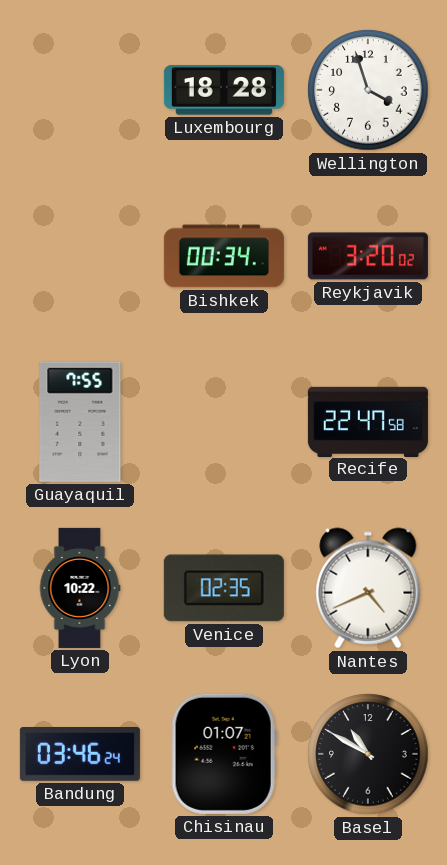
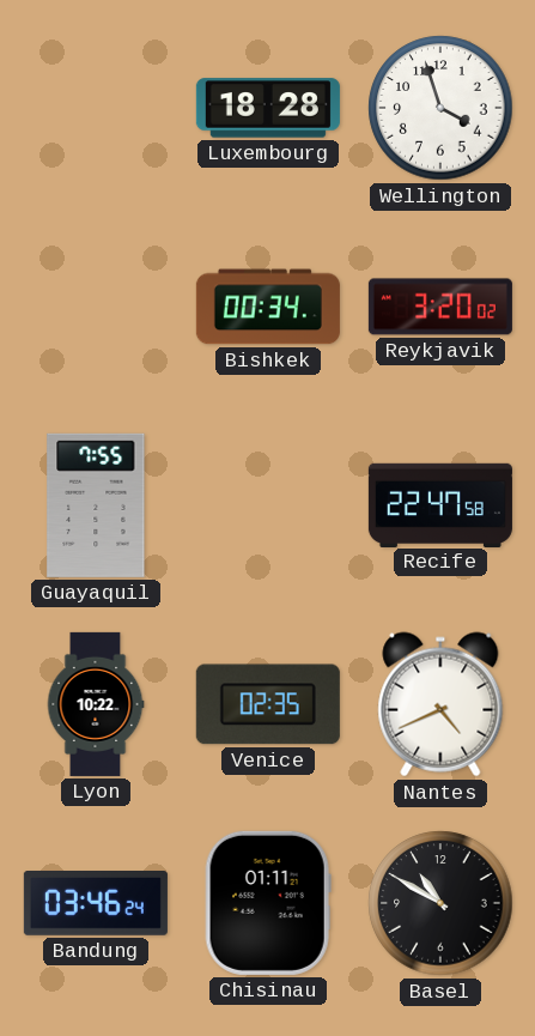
Chisinau: 01:07 -> 01:11
